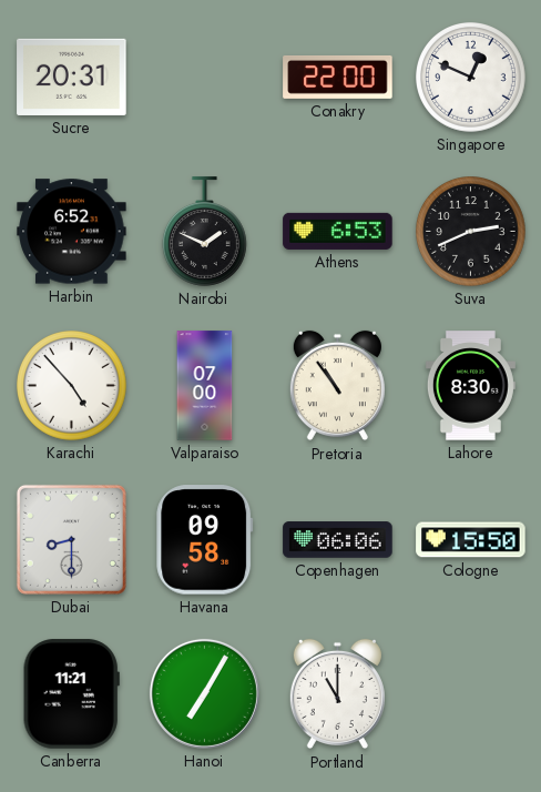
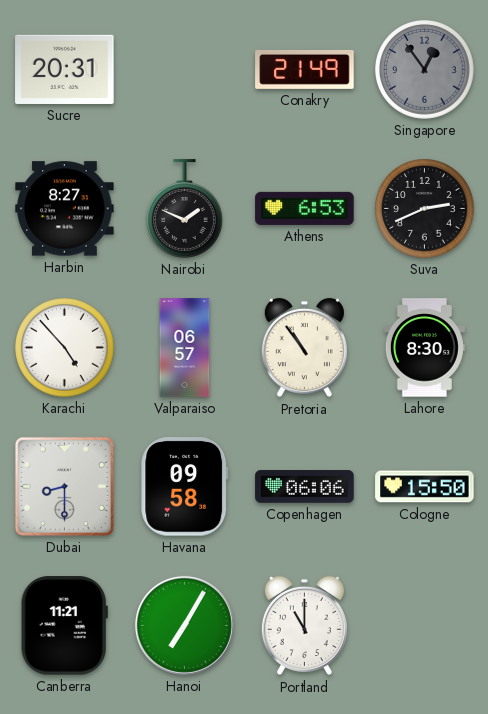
Conakry: 22:00 -> 21:49
Singapore: 12:49 -> 12:54
Singapore dial: white -> grey
Harbin: 6:52 -> 8:27
Valparaiso: 07:00 -> 06:57
